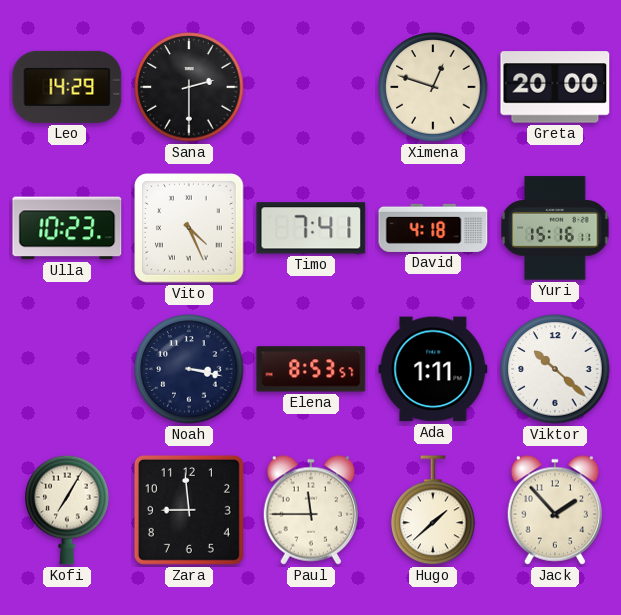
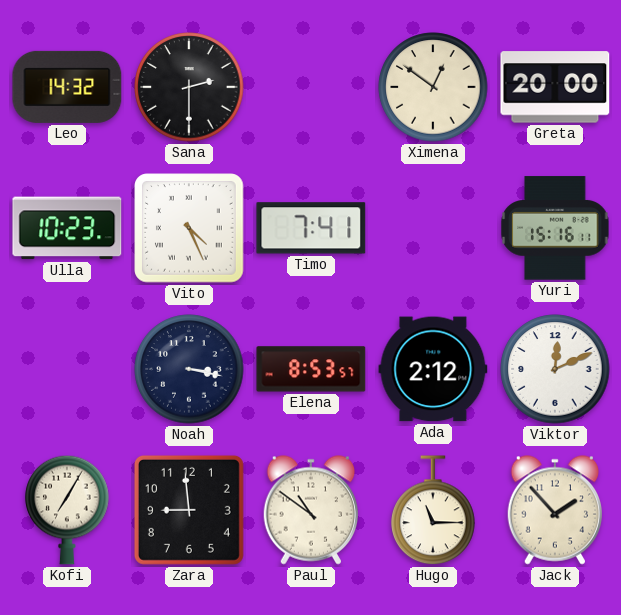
Leo: 14:29 -> 14:32
Ximena: 12:48 -> 12:51
David: 4:18 -> none
Ada: 1:11 -> 2:12
Viktor: 10:22 -> 12:11
Paul: 11:45 -> 10:51
Hugo: 1:38 -> 11:15
